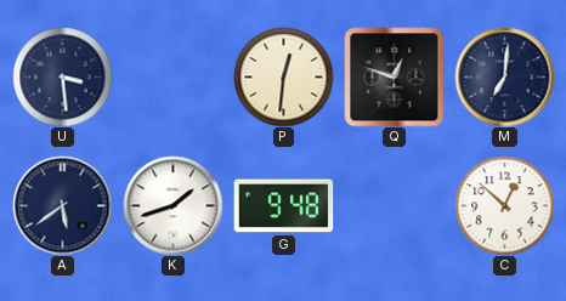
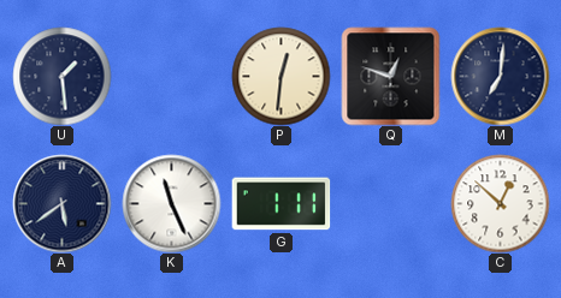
U: 3:29 -> 1:29
K: 1:42 -> 11:26
G: 9:48 -> 1:11
